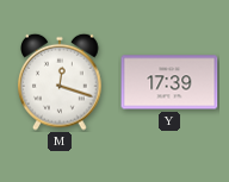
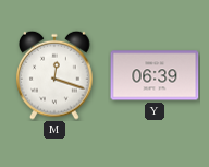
Y: 17:39 -> 06:39
